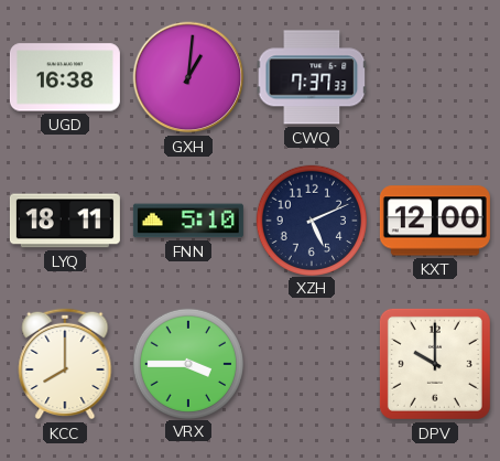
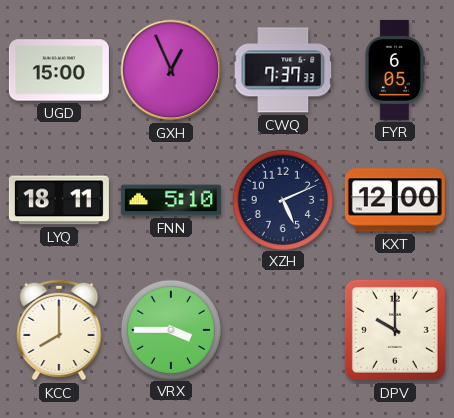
UGD: 16:38 -> 15:00
GXH: 1:01 -> 12:56
FYR: none -> 6:05
